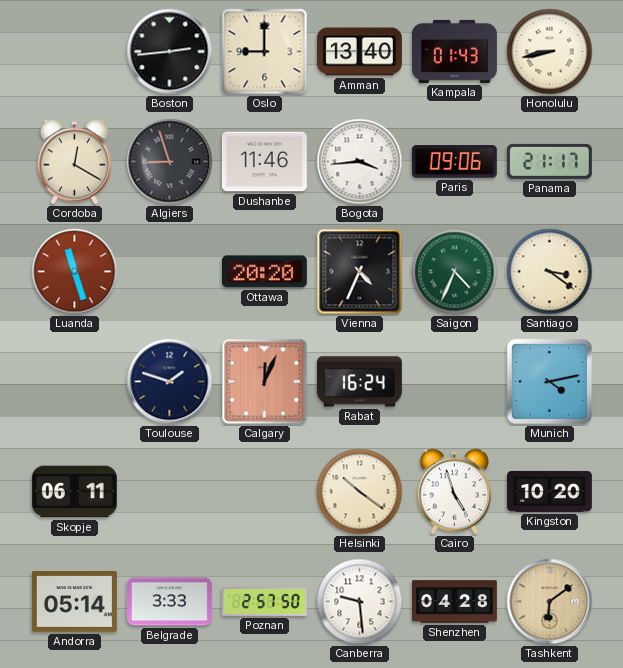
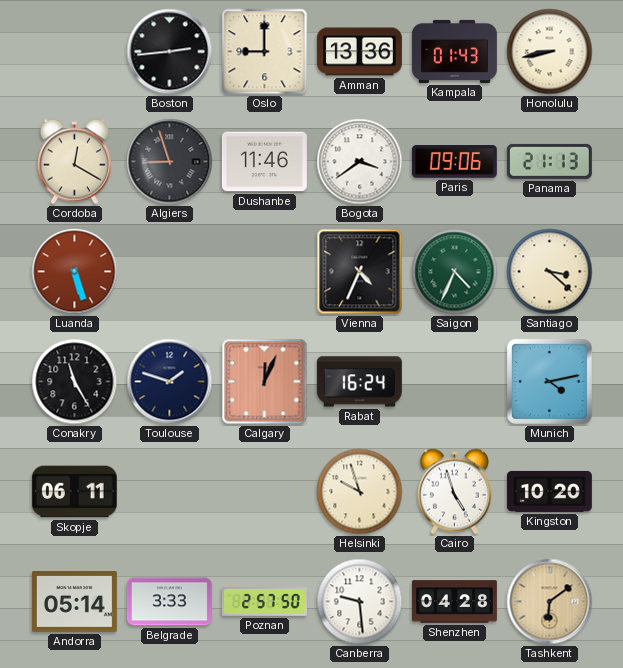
Amman: 13:40 -> 13:36
Bogota: 3:44 -> 3:39
Panama: 21:17 -> 21:13
Luanda: 11:27 -> 5:27
Ottawa: 20:20 -> none
Santiago: 3:21 -> 3:22
Conakry: none -> 11:25
Helsinki: 10:21 -> 9:57
